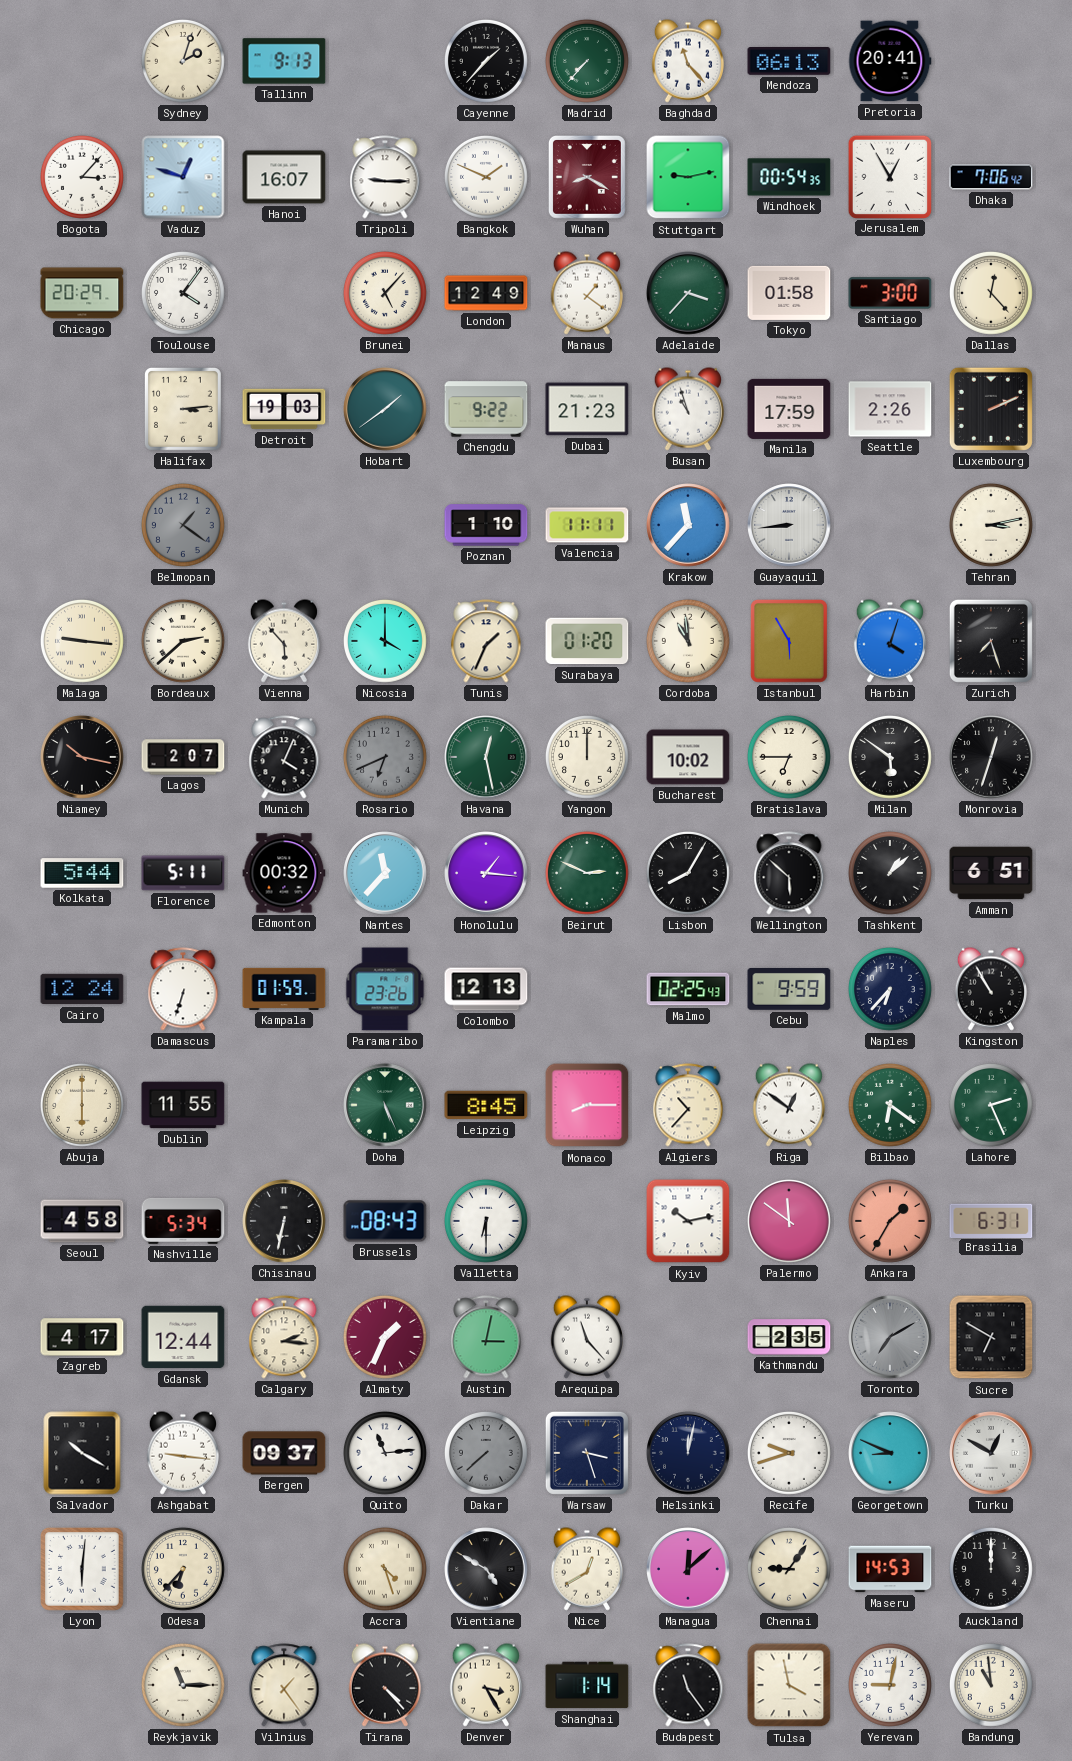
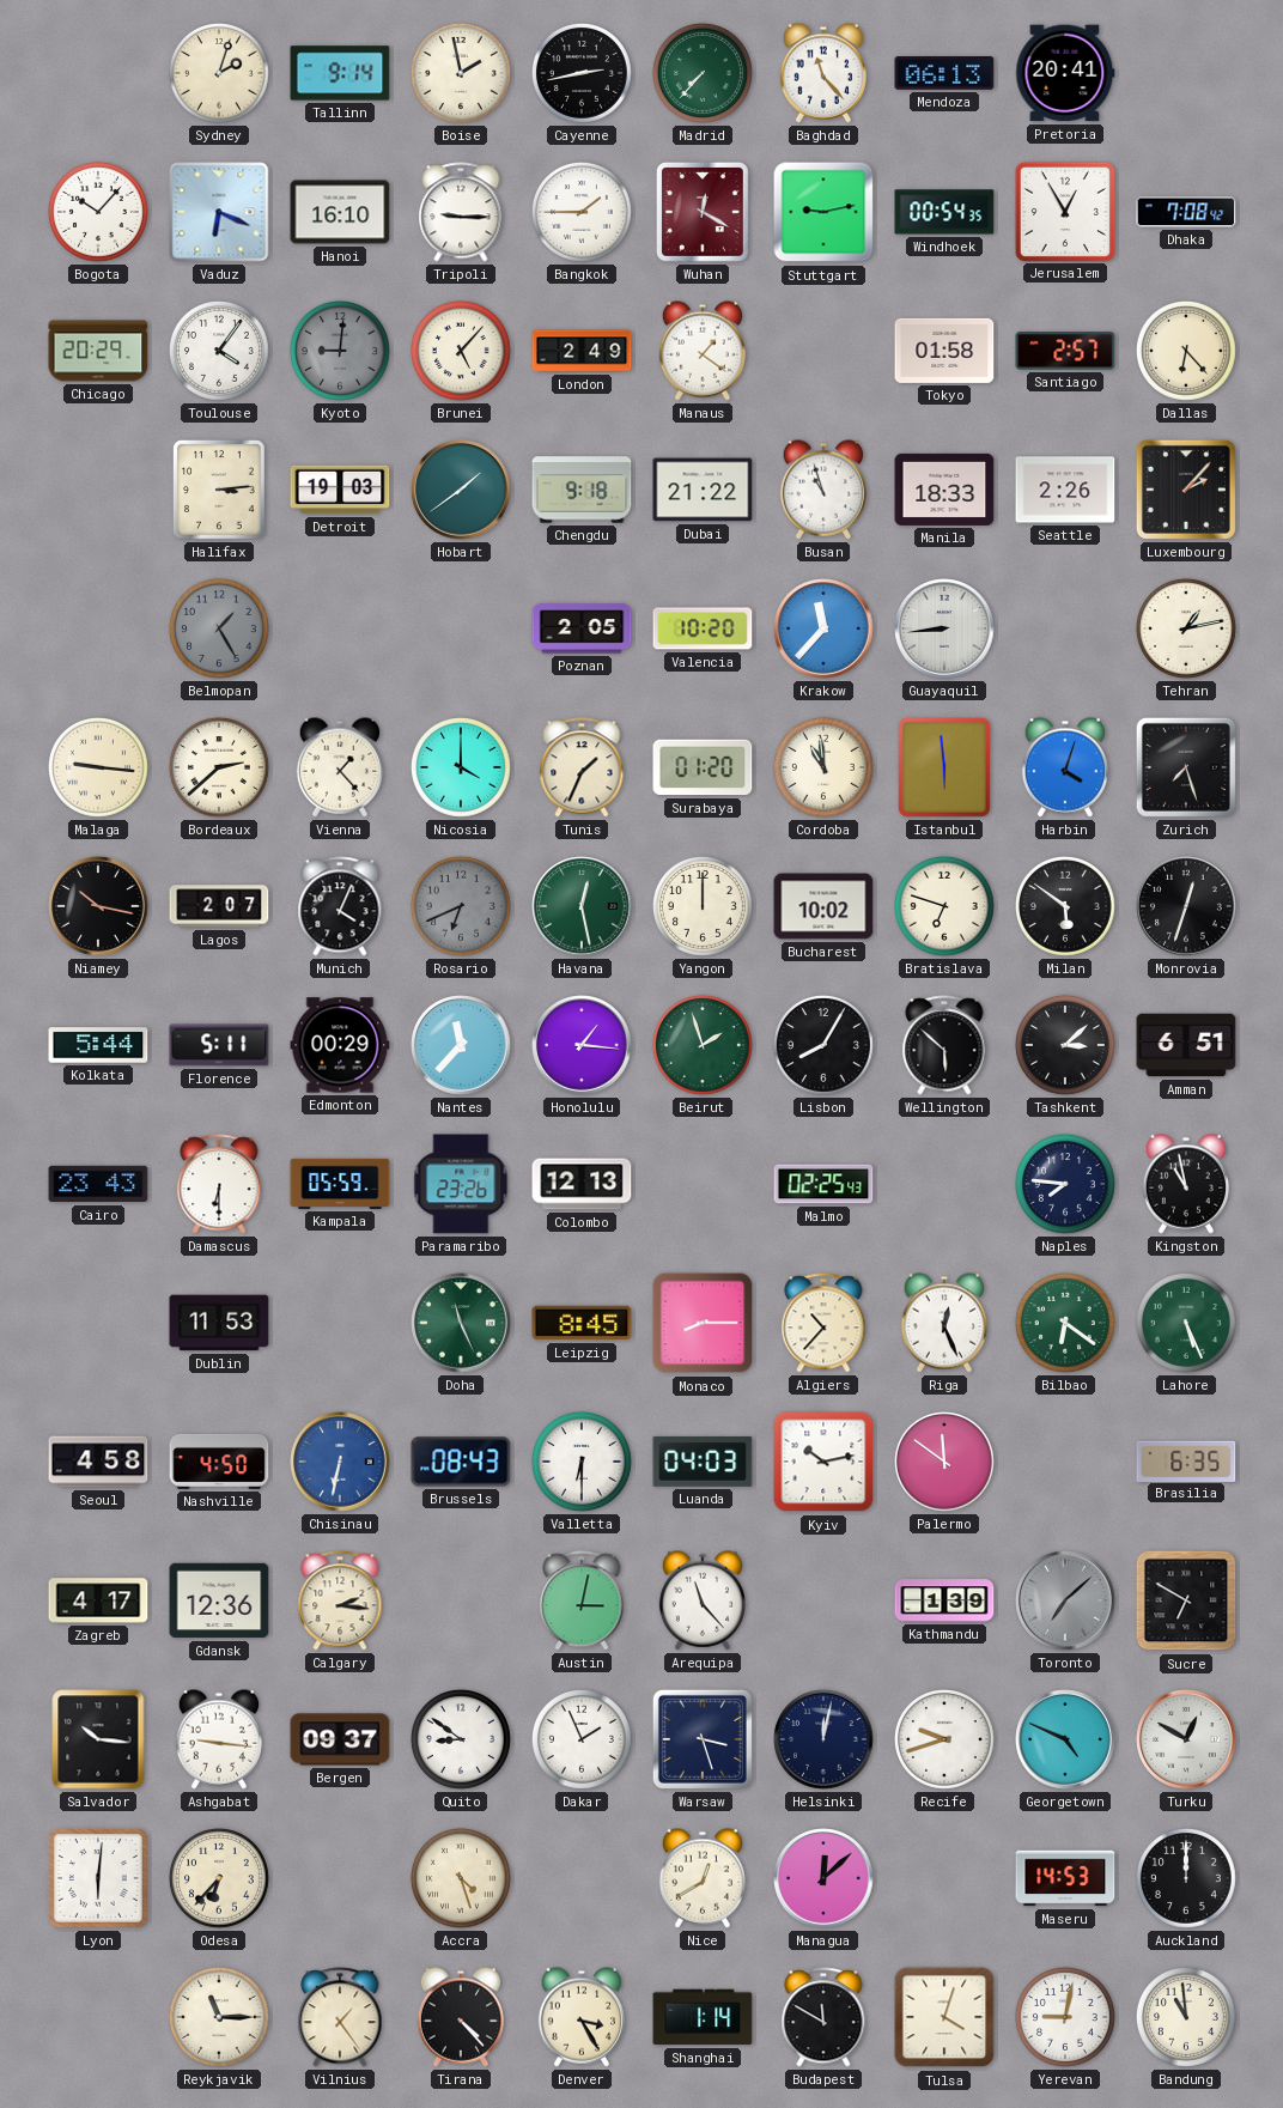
Tallinn: 9:13 -> 9:14
Boise: none -> 1:58
Cayenne: 1:37 -> 2:43
Bogota: 3:07 -> 10:07
Vaduz: 12:48 -> 6:19
Hanoi: 16:07 -> 16:10
Bangkok: 1:49 -> 1:45
Wuhan: 8:20 -> 12:20
Dhaka: 7:06 -> 7:08
Kyoto: none -> 9:01
London: 12:49 -> 2:49
Adelaide: 3:37 -> none
Santiago: 3:00 -> 2:57
Dallas: 12:23 -> 6:23
Chengdu: 9:22 -> 9:18
Dubai: 21:23 -> 21:22
Manila: 17:59 -> 18:33
Luxembourg: 2:11 -> 2:07
Belmopan: 1:21 -> 1:25
Poznan: 1:10 -> 2:05
Valencia: 11:11 -> 10:20
Tehran: 3:13 -> 1:13
Vienna: 5:53 -> 1:23
Istanbul: 5:55 -> 5:59
Bratislava: 6:45 -> 6:48
Edmonton: 00:32 -> 00:29
Beirut: 2:49 -> 1:57
Tashkent: 1:08 -> 3:08
Cairo: 12:24 -> 23:43
Damascus: 6:33 -> 6:30
Kampala: 01:59 -> 05:59
Cebu: 9:59 -> none
Naples: 6:37 -> 7:46
Kingston: 10:55 -> 10:58
Abuja: 6:00 -> none
Dublin: 11:55 -> 11:53
Doha: 5:26 -> 11:26
Riga: 12:51 -> 12:26
Lahore: 2:26 -> 5:26
Nashville: 5:34 -> 4:50
Chisinau dial: black -> blue
Luanda: none -> 04:03
Ankara: 1:35 -> none
Brasilia: 6:31 -> 6:35
Gdansk: 12:44 -> 12:36
Almaty: 1:34 -> none
Kathmandu: 2:35 -> 1:39
Toronto: 7:10 -> 7:08
Salvador: 10:20 -> 10:16
Quito: 11:14 -> 8:51
Dakar: 7:38 -> 1:56
Dakar dial: grey -> white
Georgetown: 8:49 -> 4:49
Vientiane: 4:50 -> none
Chennai: 9:06 -> none
Budapest: 11:24 -> 11:50
Tulsa: 3:58 -> 4:03
